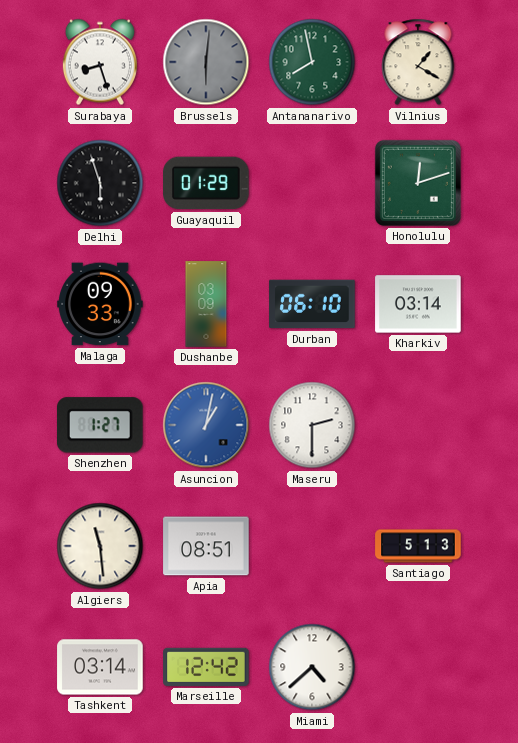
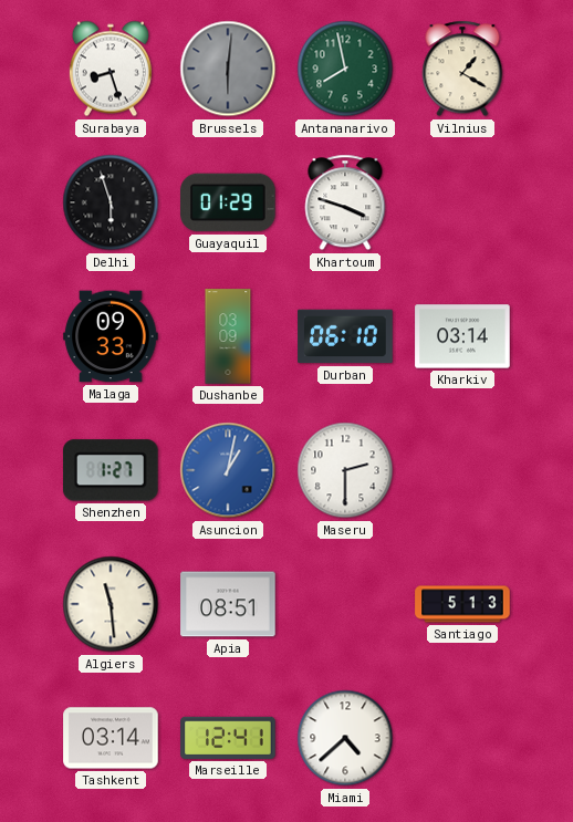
Khartoum: none -> 3:48
Honolulu: 12:12 -> none
Marseille: 12:42 -> 12:41
